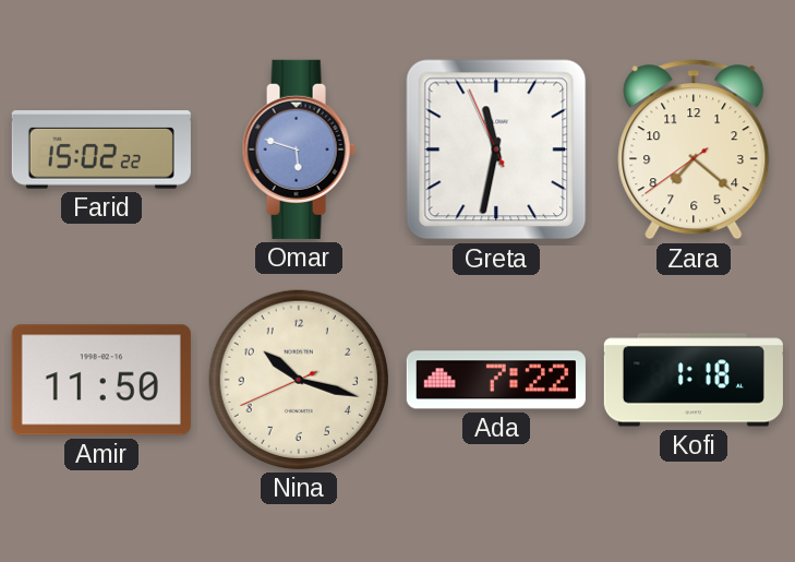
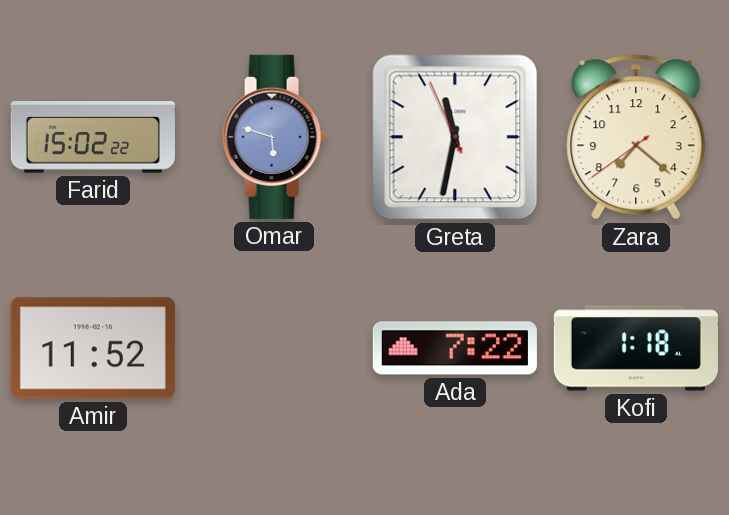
Amir: 11:50 -> 11:52
Nina: 10:17 -> none
